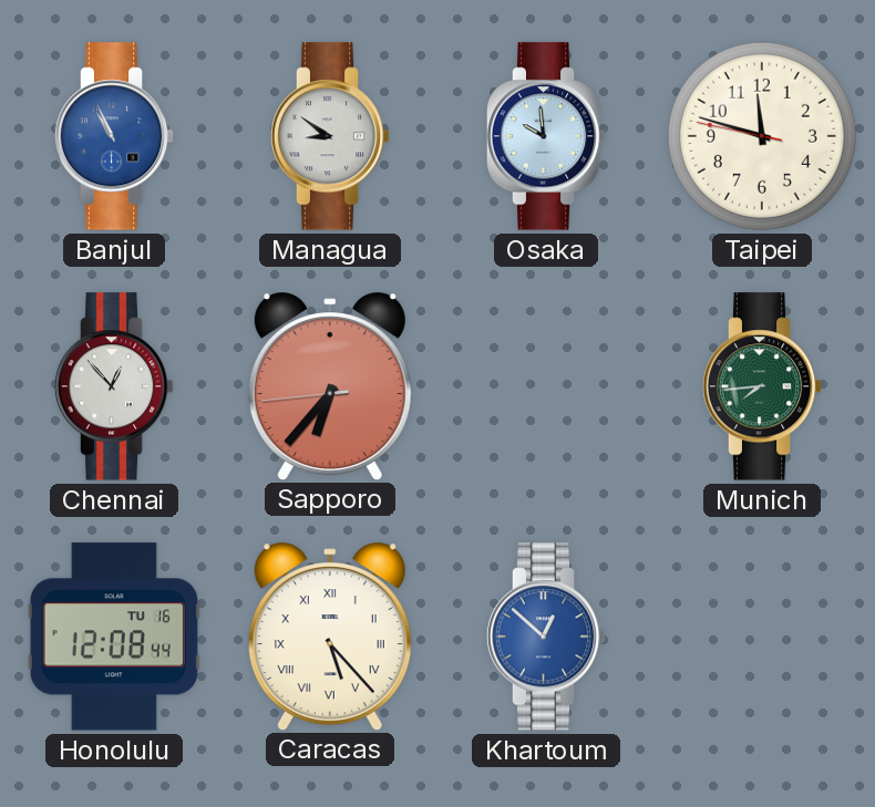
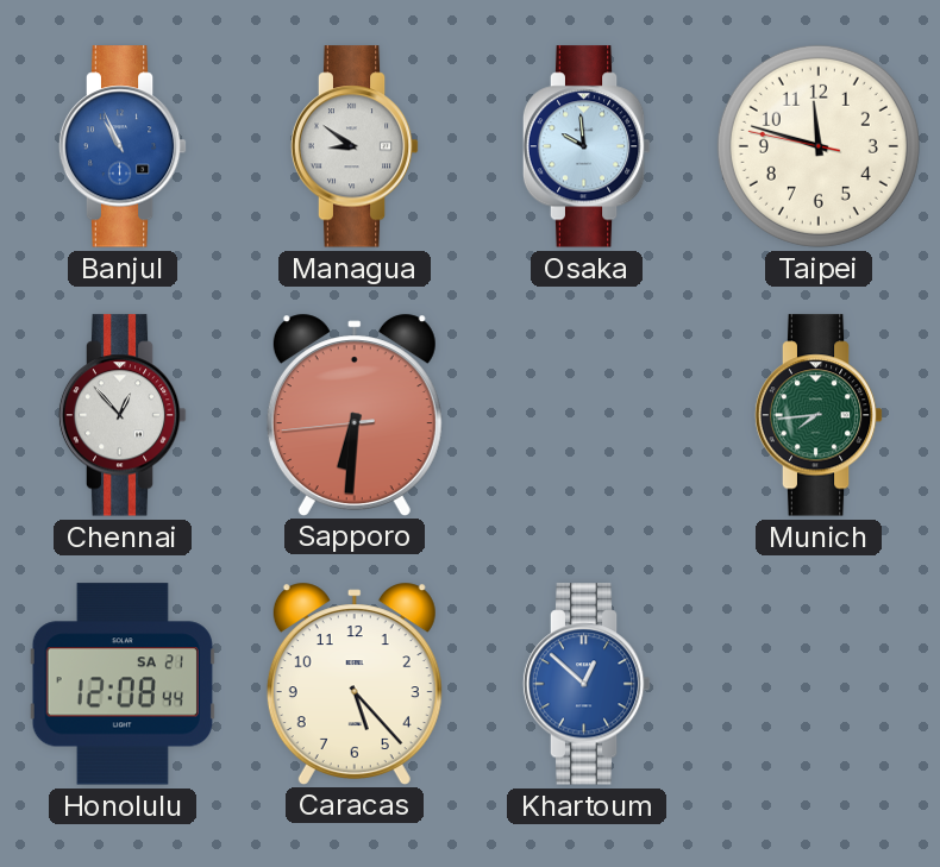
Sapporo: 6:36 -> 6:30
Honolulu date: TU 16 -> SA 21
Caracas numerals: Roman -> Arabic
